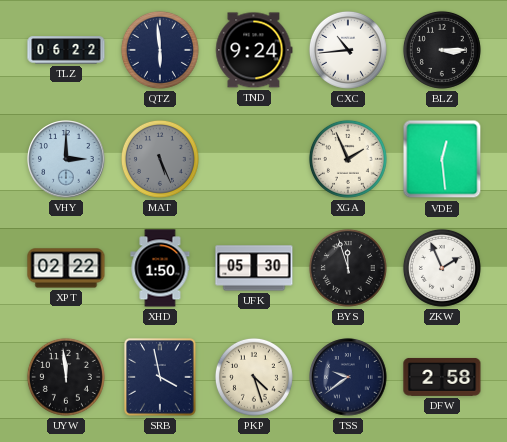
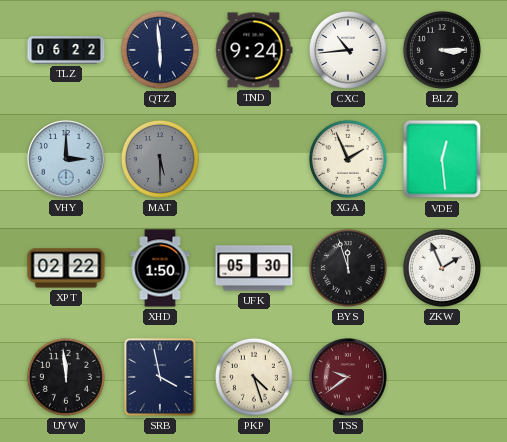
MAT: 5:26 -> 5:30
TSS dial: navy -> burgundy
DFW: 2:58 -> none
